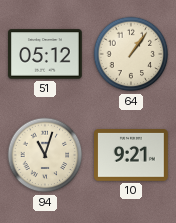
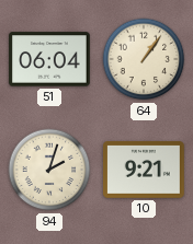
51: 05:12 -> 06:04
94: 11:03 -> 2:03
